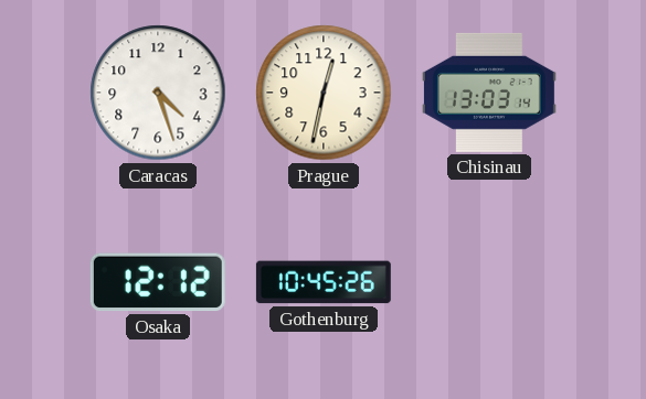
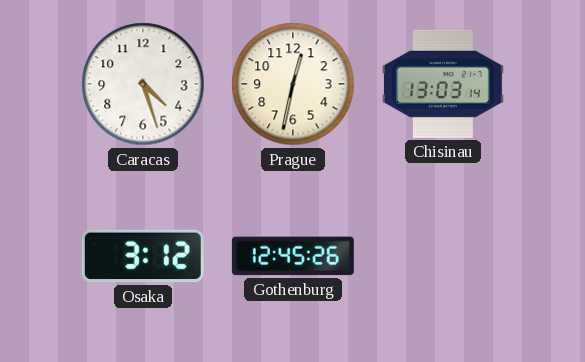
Osaka: 12:12 -> 3:12
Gothenburg: 10:45 -> 12:45
